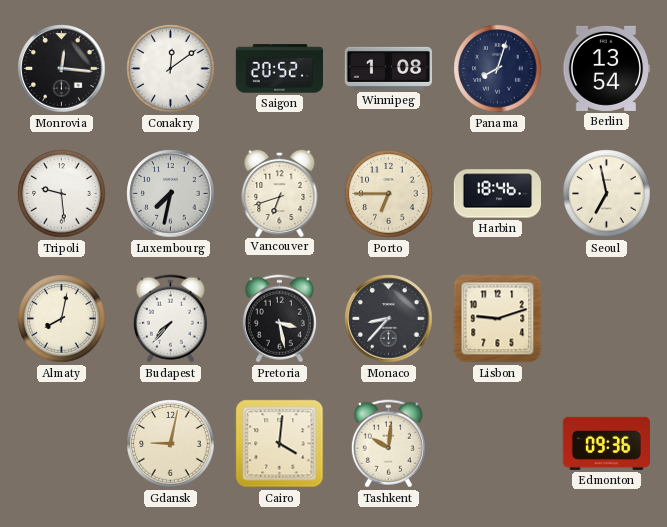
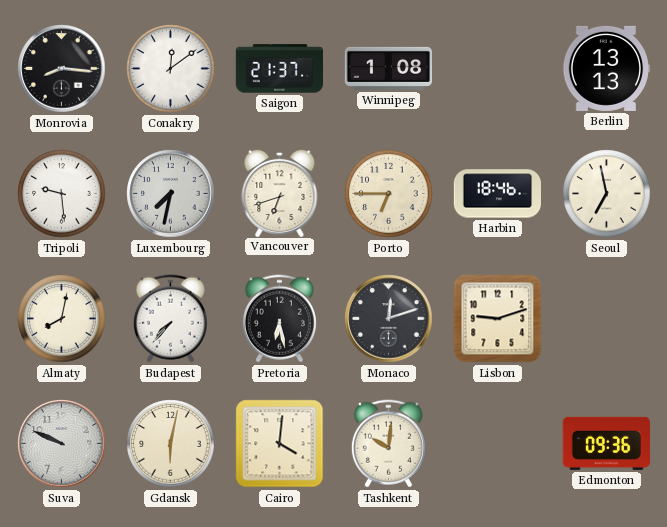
Monrovia: 12:16 -> 8:16
Saigon: 20:52 -> 21:37
Panama: 8:03 -> none
Berlin: 13:54 -> 13:13
Pretoria: 3:28 -> 6:28
Monaco: 8:37 -> 12:12
Suva: none -> 9:49
Gdansk: 9:02 -> 6:02
